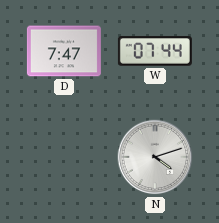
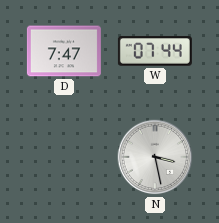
N: 4:12 -> 3:28
